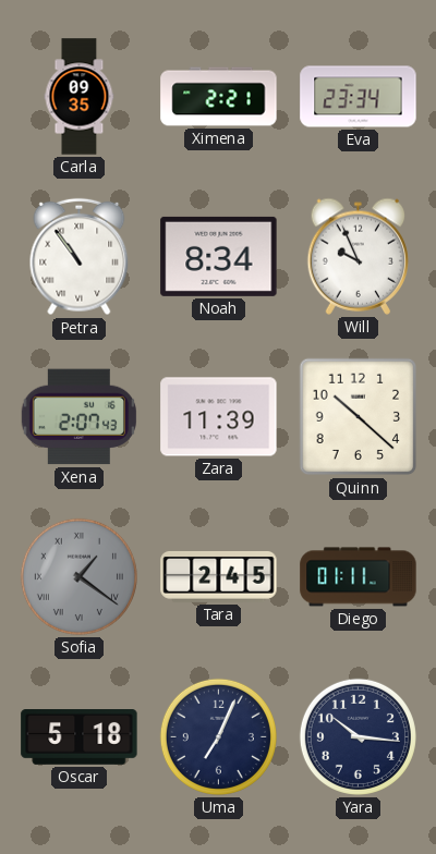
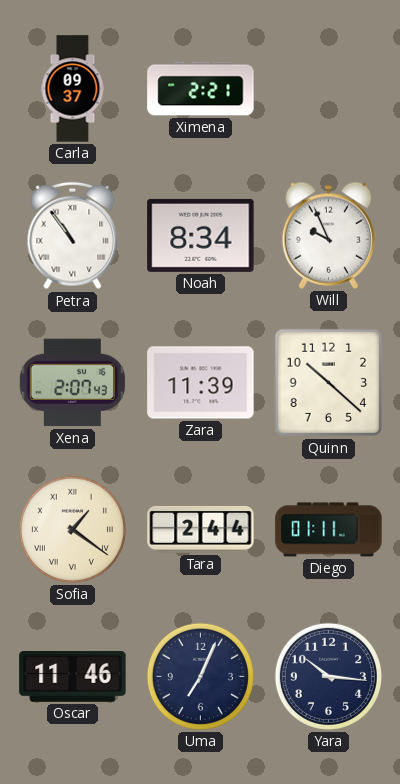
Carla: 09:35 -> 09:37
Eva: 23:34 -> none
Sofia dial: grey -> cream
Tara: 2:45 -> 2:44
Oscar: 5:18 -> 11:46
